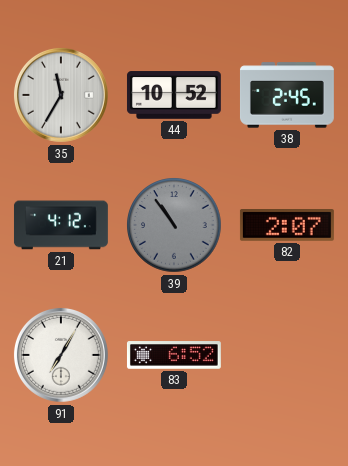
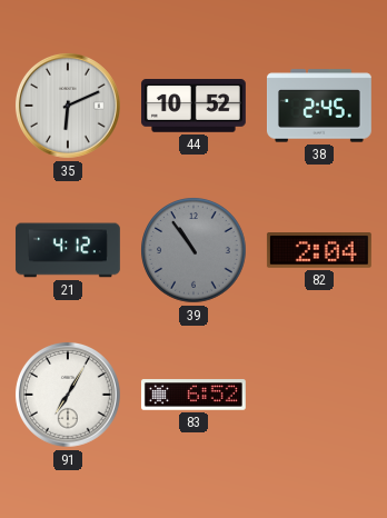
35: 11:35 -> 6:11
82: 2:07 -> 2:04
